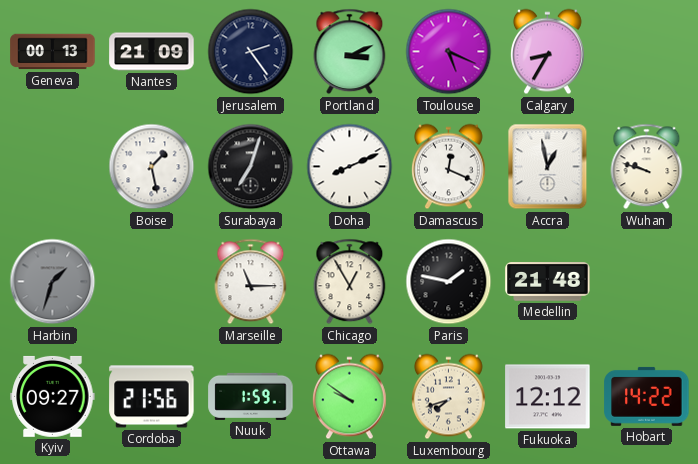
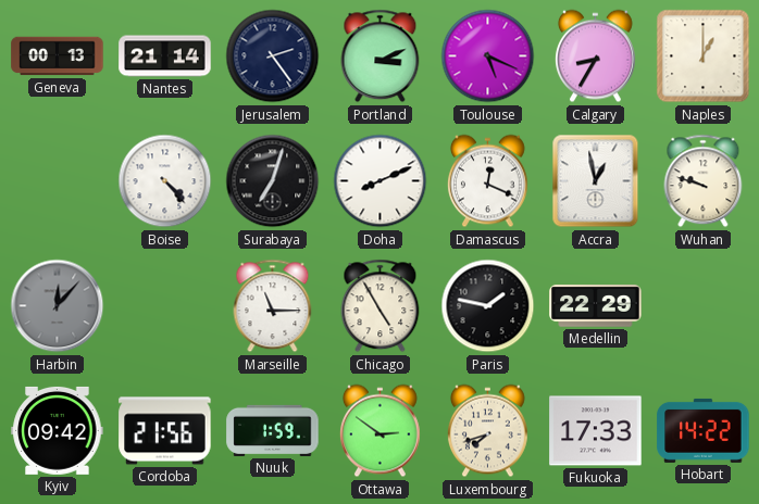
Nantes: 21:09 -> 21:14
Naples: none -> 1:00
Boise: 1:28 -> 4:23
Harbin: 1:33 -> 12:07
Chicago: 12:55 -> 4:55
Medellin: 21:48 -> 22:29
Kyiv: 09:27 -> 09:42
Ottawa: 9:51 -> 2:51
Fukuoka: 12:12 -> 17:33
